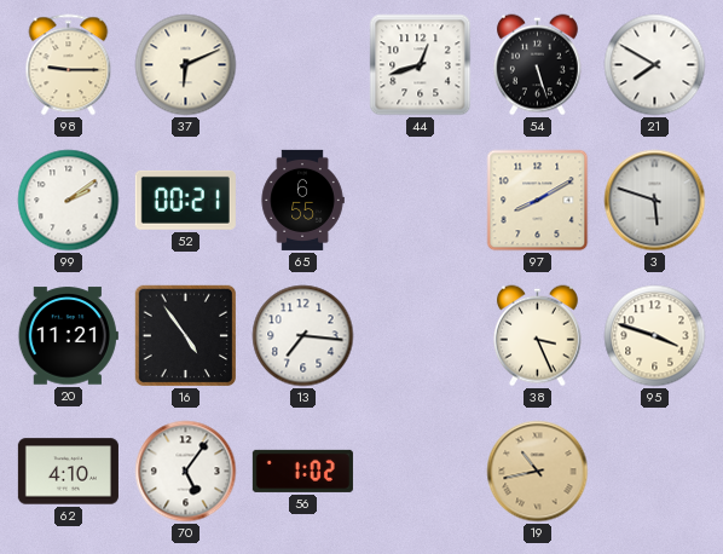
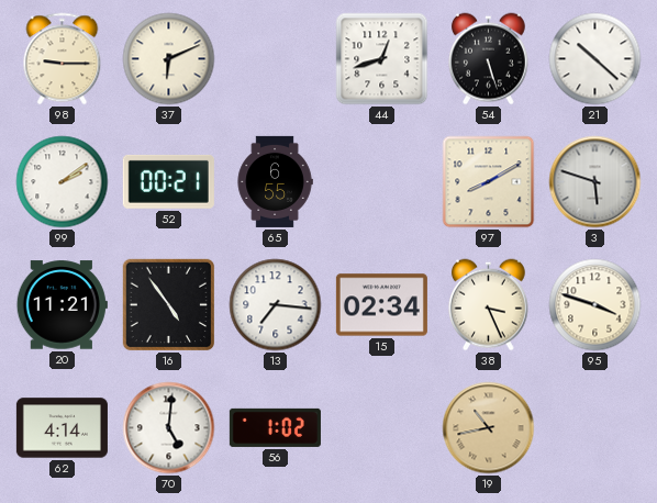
21: 7:50 -> 10:22
15: none -> 02:34
62: 4:10 -> 4:14
70: 5:06 -> 5:01
